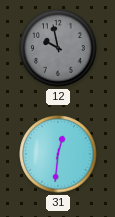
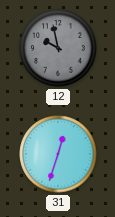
31: 12:31 -> 12:33
